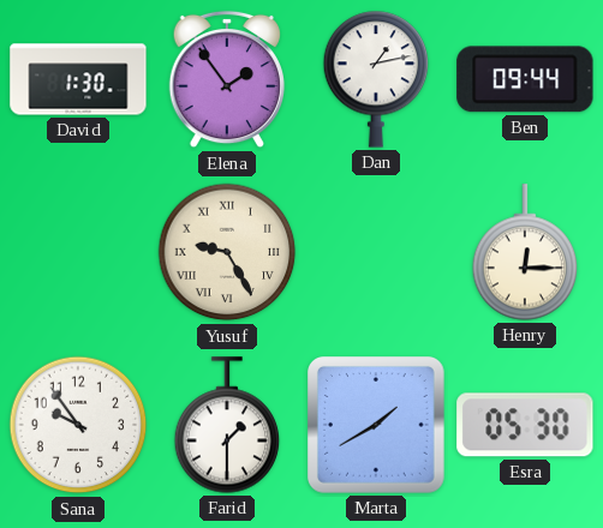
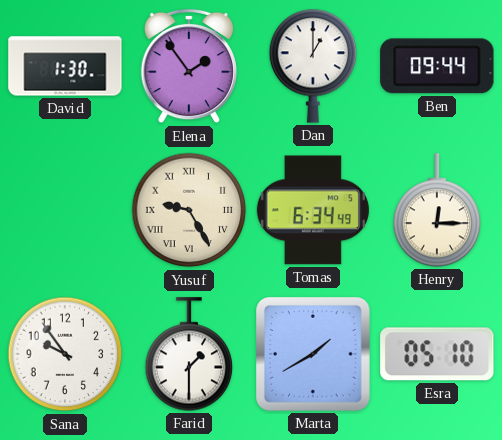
Dan: 1:13 -> 1:00
Tomas: none -> 6:34
Esra: 05:30 -> 05:10
